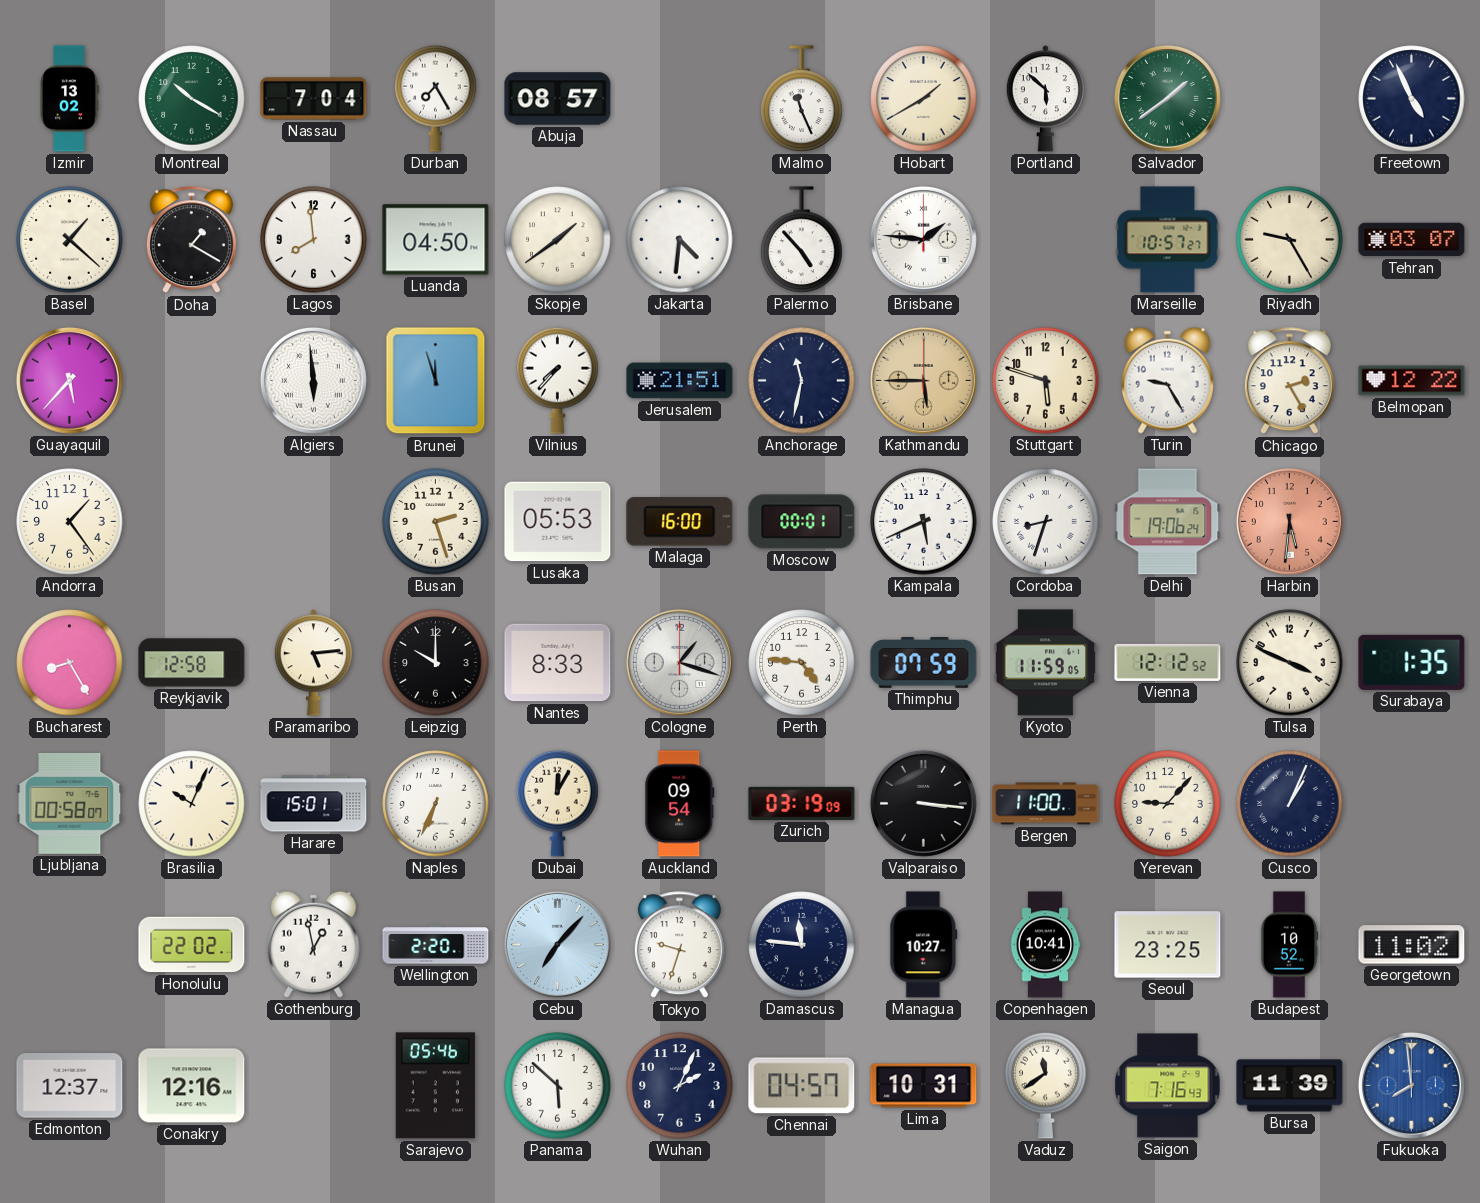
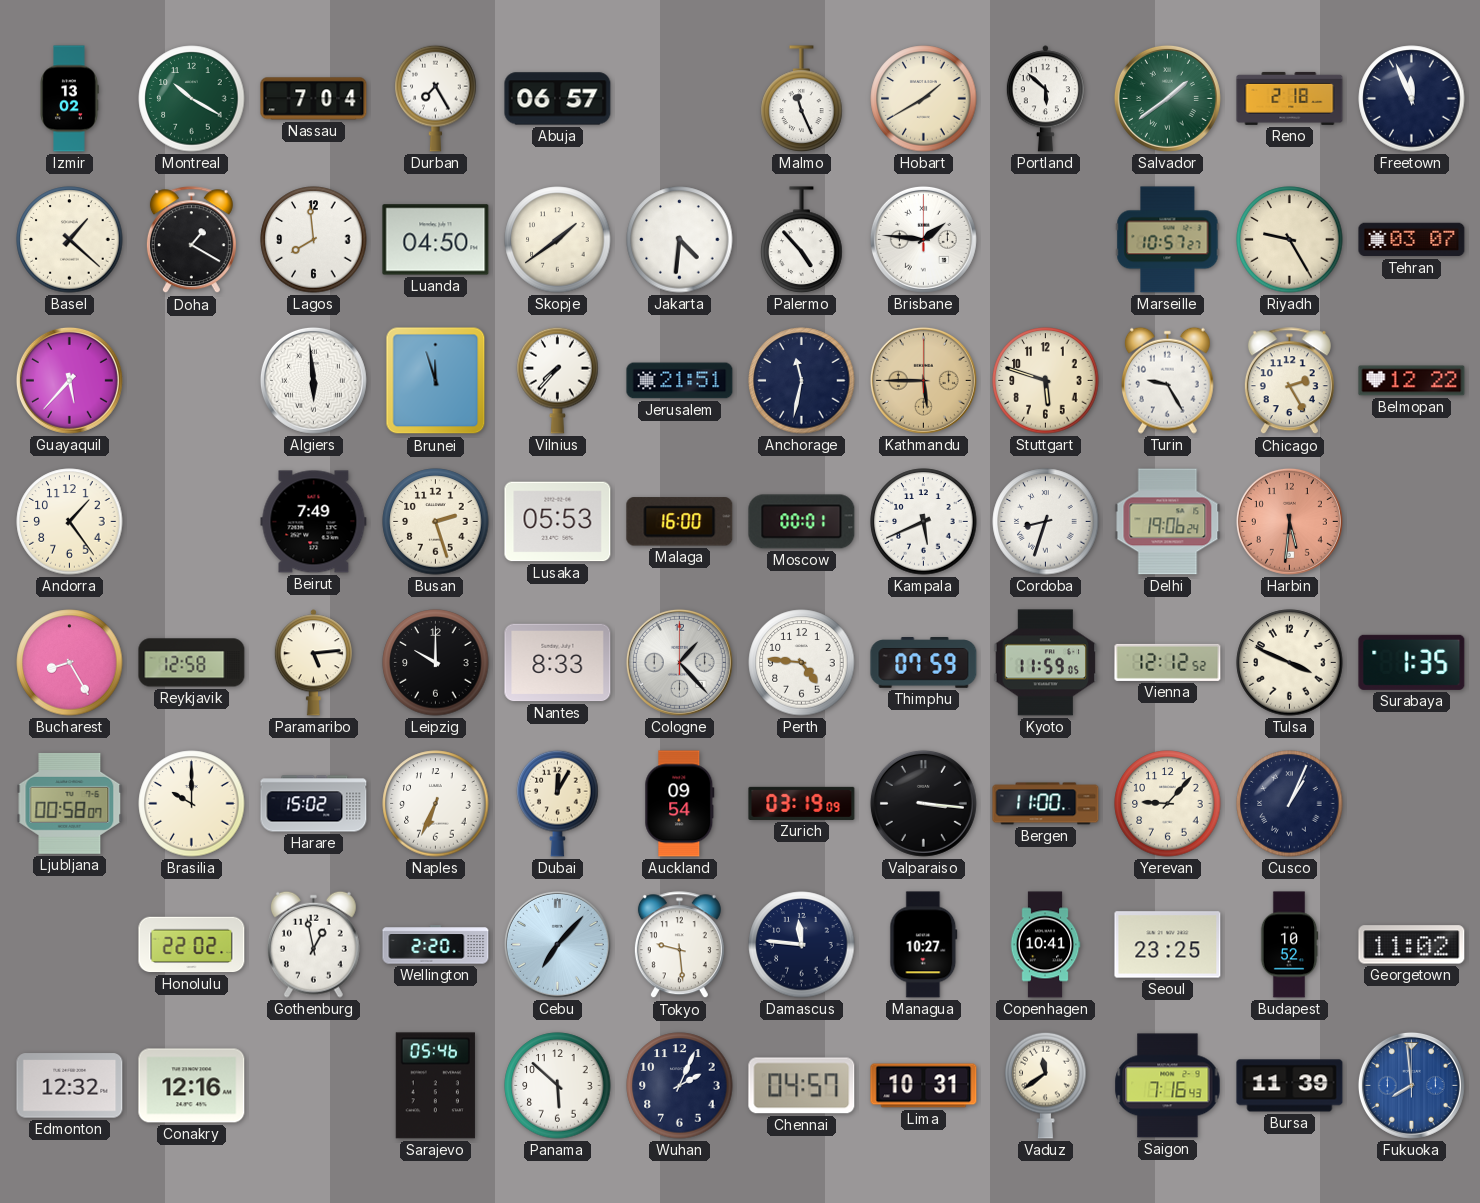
Abuja: 08:57 -> 06:57
Reno: none -> 2:18
Freetown: 4:56 -> 11:56
Beirut: none -> 7:49
Cologne: 1:18 -> 1:23
Brasilia: 10:04 -> 10:00
Harare: 15:01 -> 15:02
Tokyo: 9:33 -> 9:29
Edmonton: 12:37 -> 12:32
